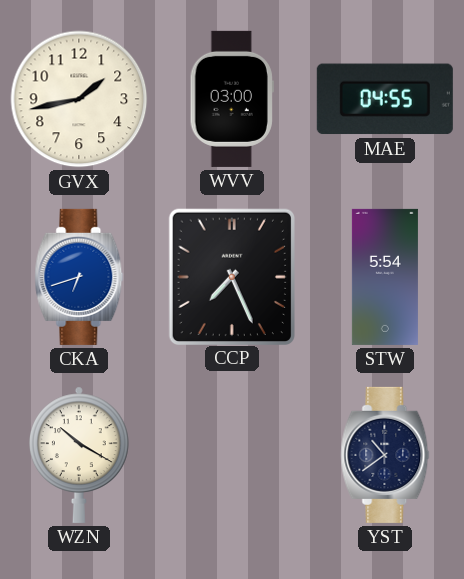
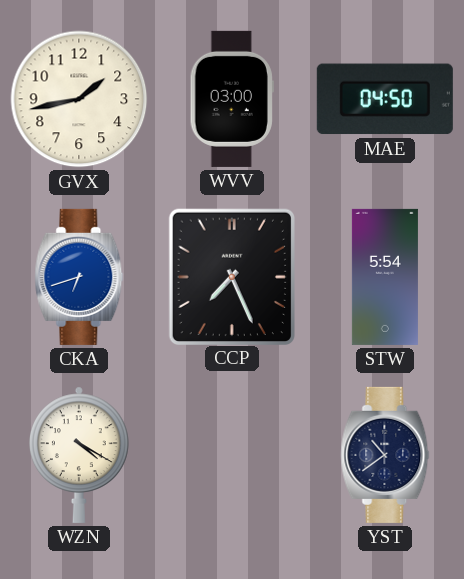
MAE: 04:55 -> 04:50
WZN: 10:20 -> 4:20
